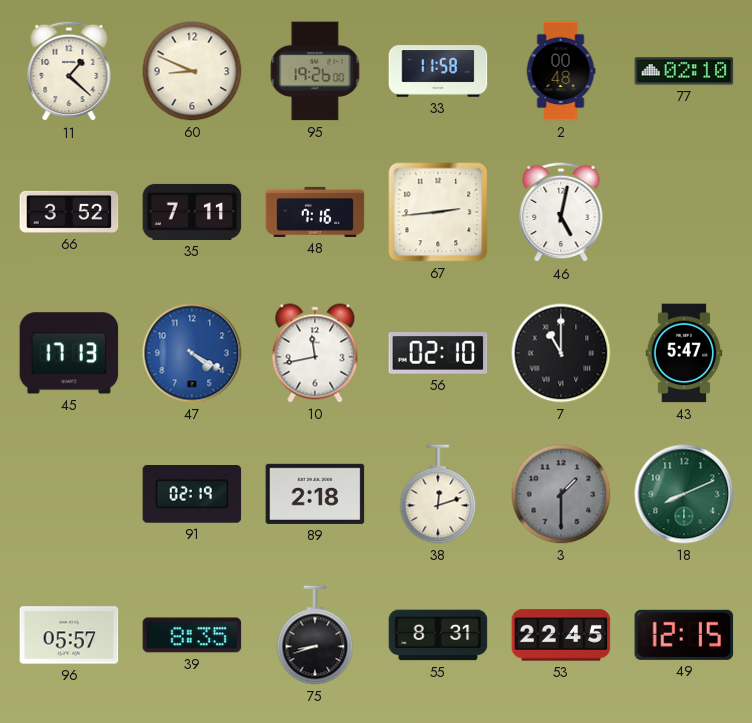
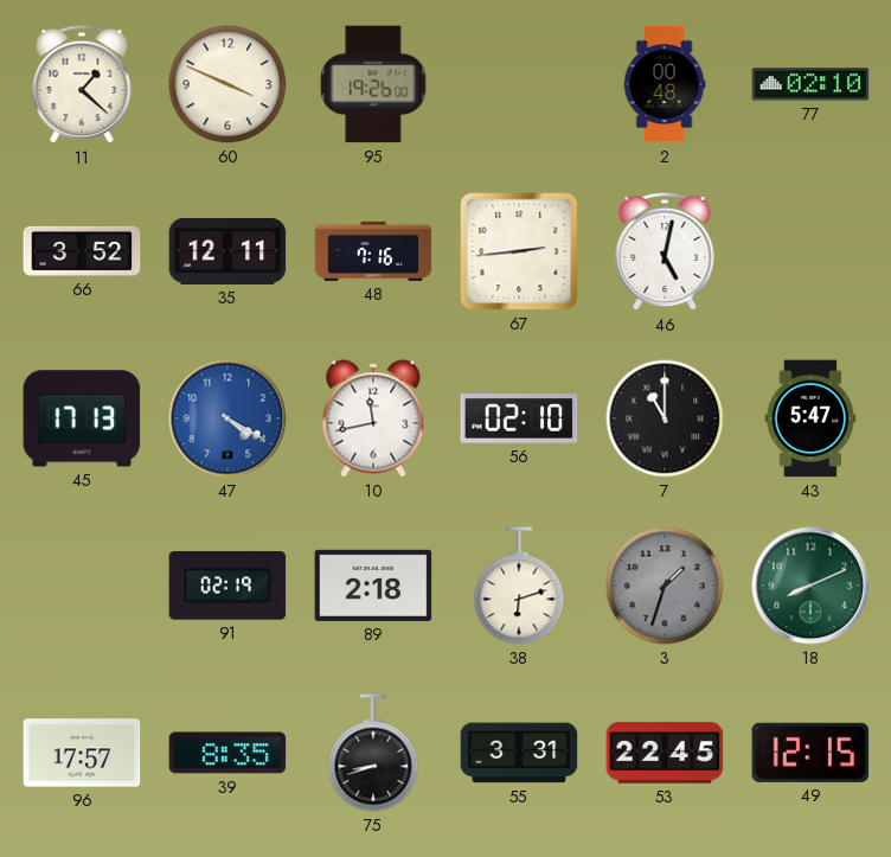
60: 8:49 -> 3:49
33: 11:58 -> none
35: 7:11 -> 12:11
38: 12:12 -> 6:12
3: 1:30 -> 1:33
96: 05:57 -> 17:57
55: 8:31 -> 3:31
